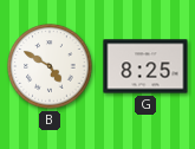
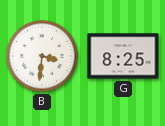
B: 4:50 -> 3:31
